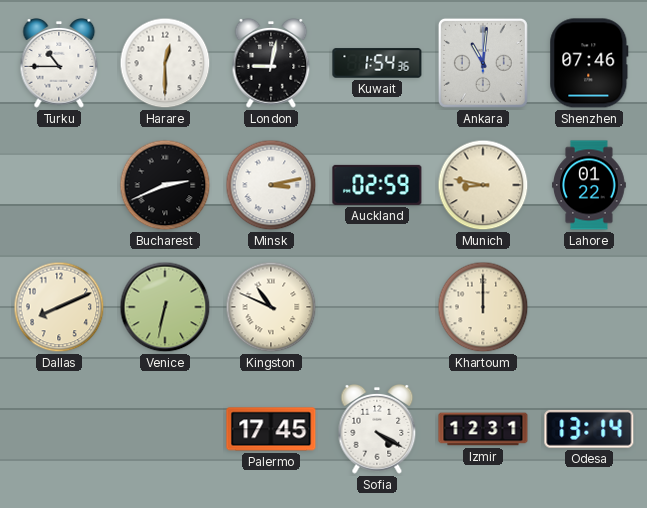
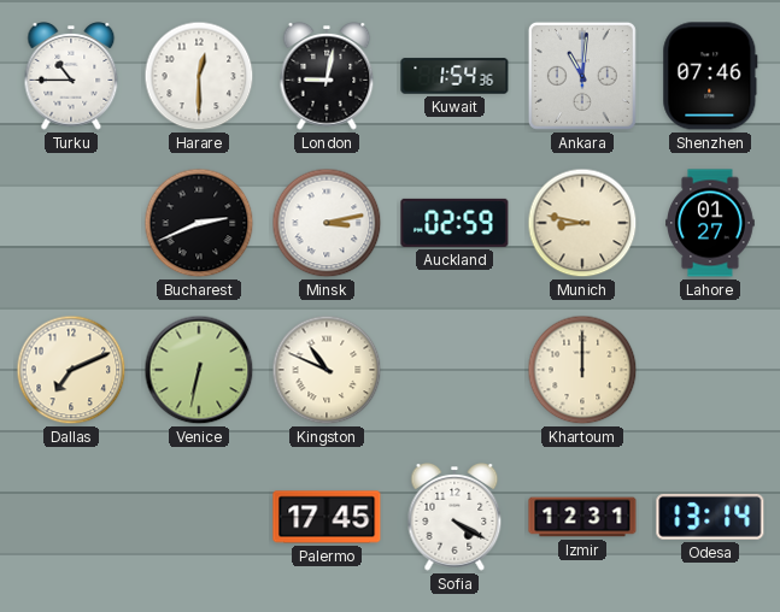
Lahore: 01:22 -> 01:27
Dallas: 8:11 -> 7:11
